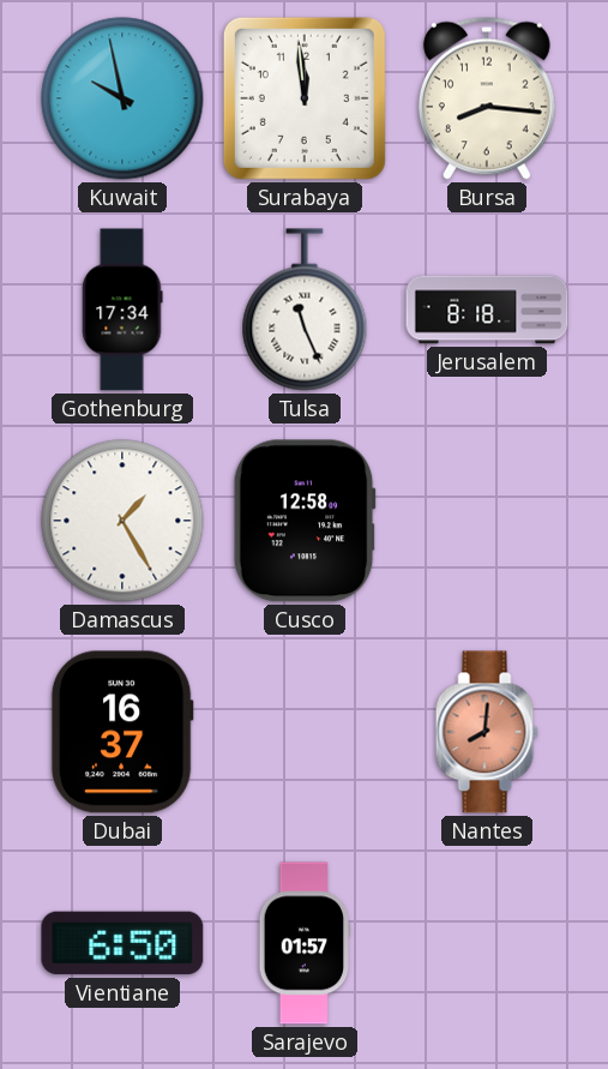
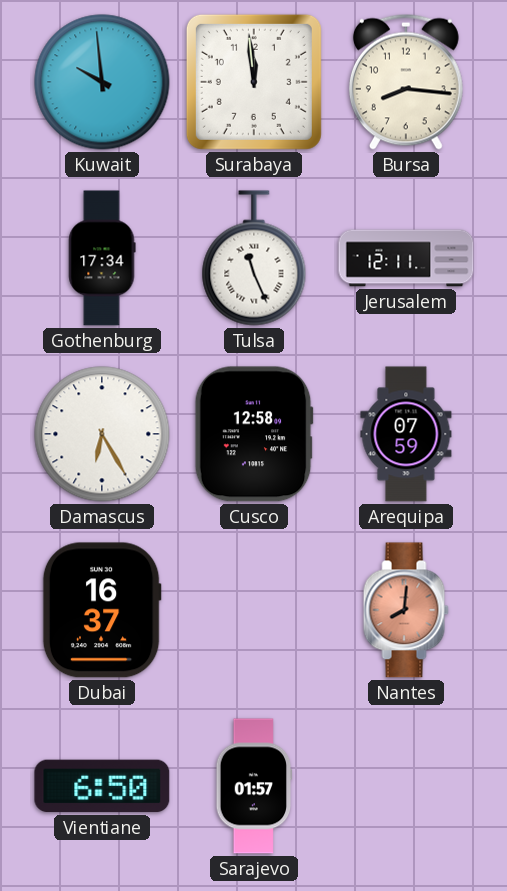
Kuwait: 9:58 -> 9:59
Jerusalem: 8:18 -> 12:11
Damascus: 1:25 -> 6:25
Arequipa: none -> 07:59
